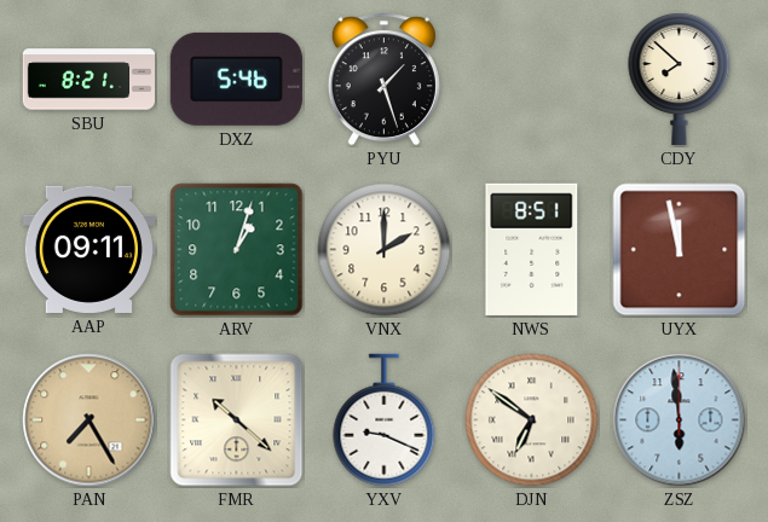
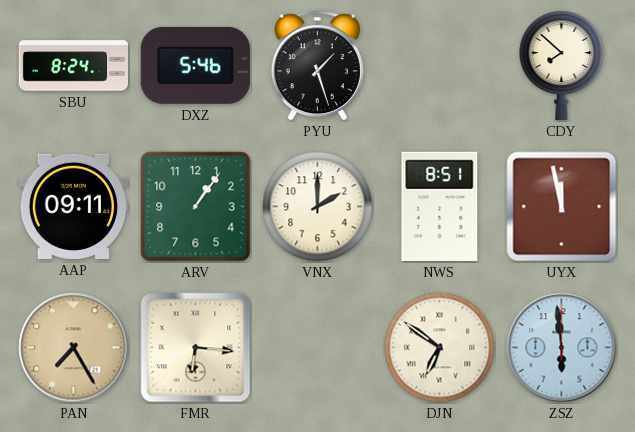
SBU: 8:21 -> 8:24
ARV: 1:03 -> 1:06
FMR: 10:22 -> 6:16
YXV: 9:19 -> none
